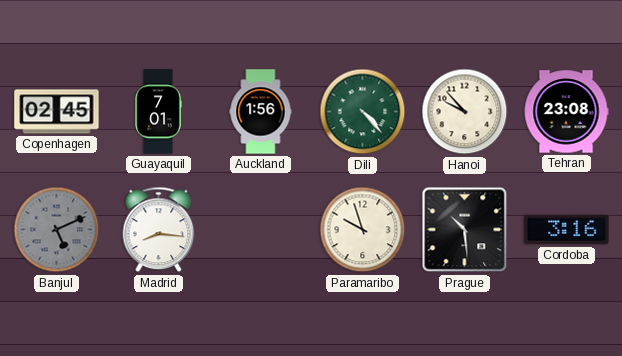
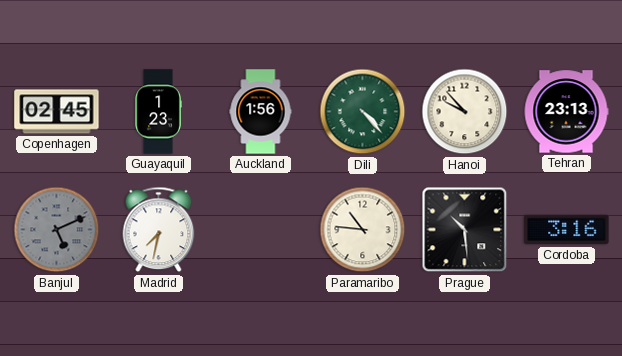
Guayaquil: 7:01 -> 1:23
Tehran: 23:08 -> 23:13
Madrid: 8:16 -> 7:32
Paramaribo: 9:57 -> 10:46
